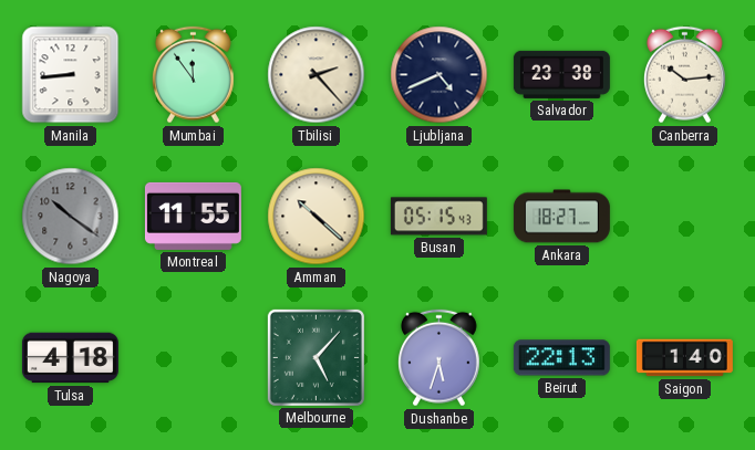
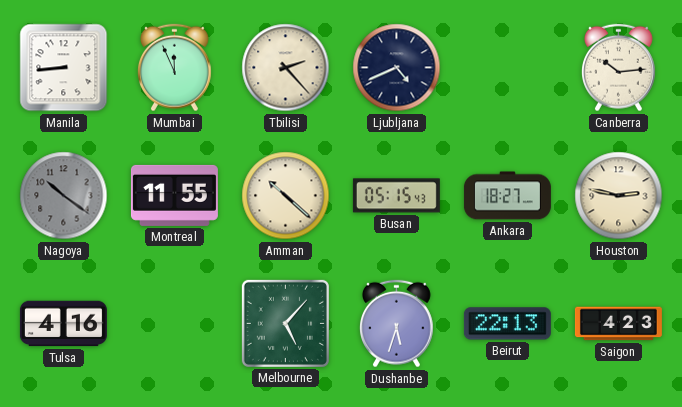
Mumbai: 11:54 -> 11:56
Salvador: 23:38 -> none
Houston: none -> 2:47
Tulsa: 4:18 -> 4:16
Saigon: 1:40 -> 4:23
